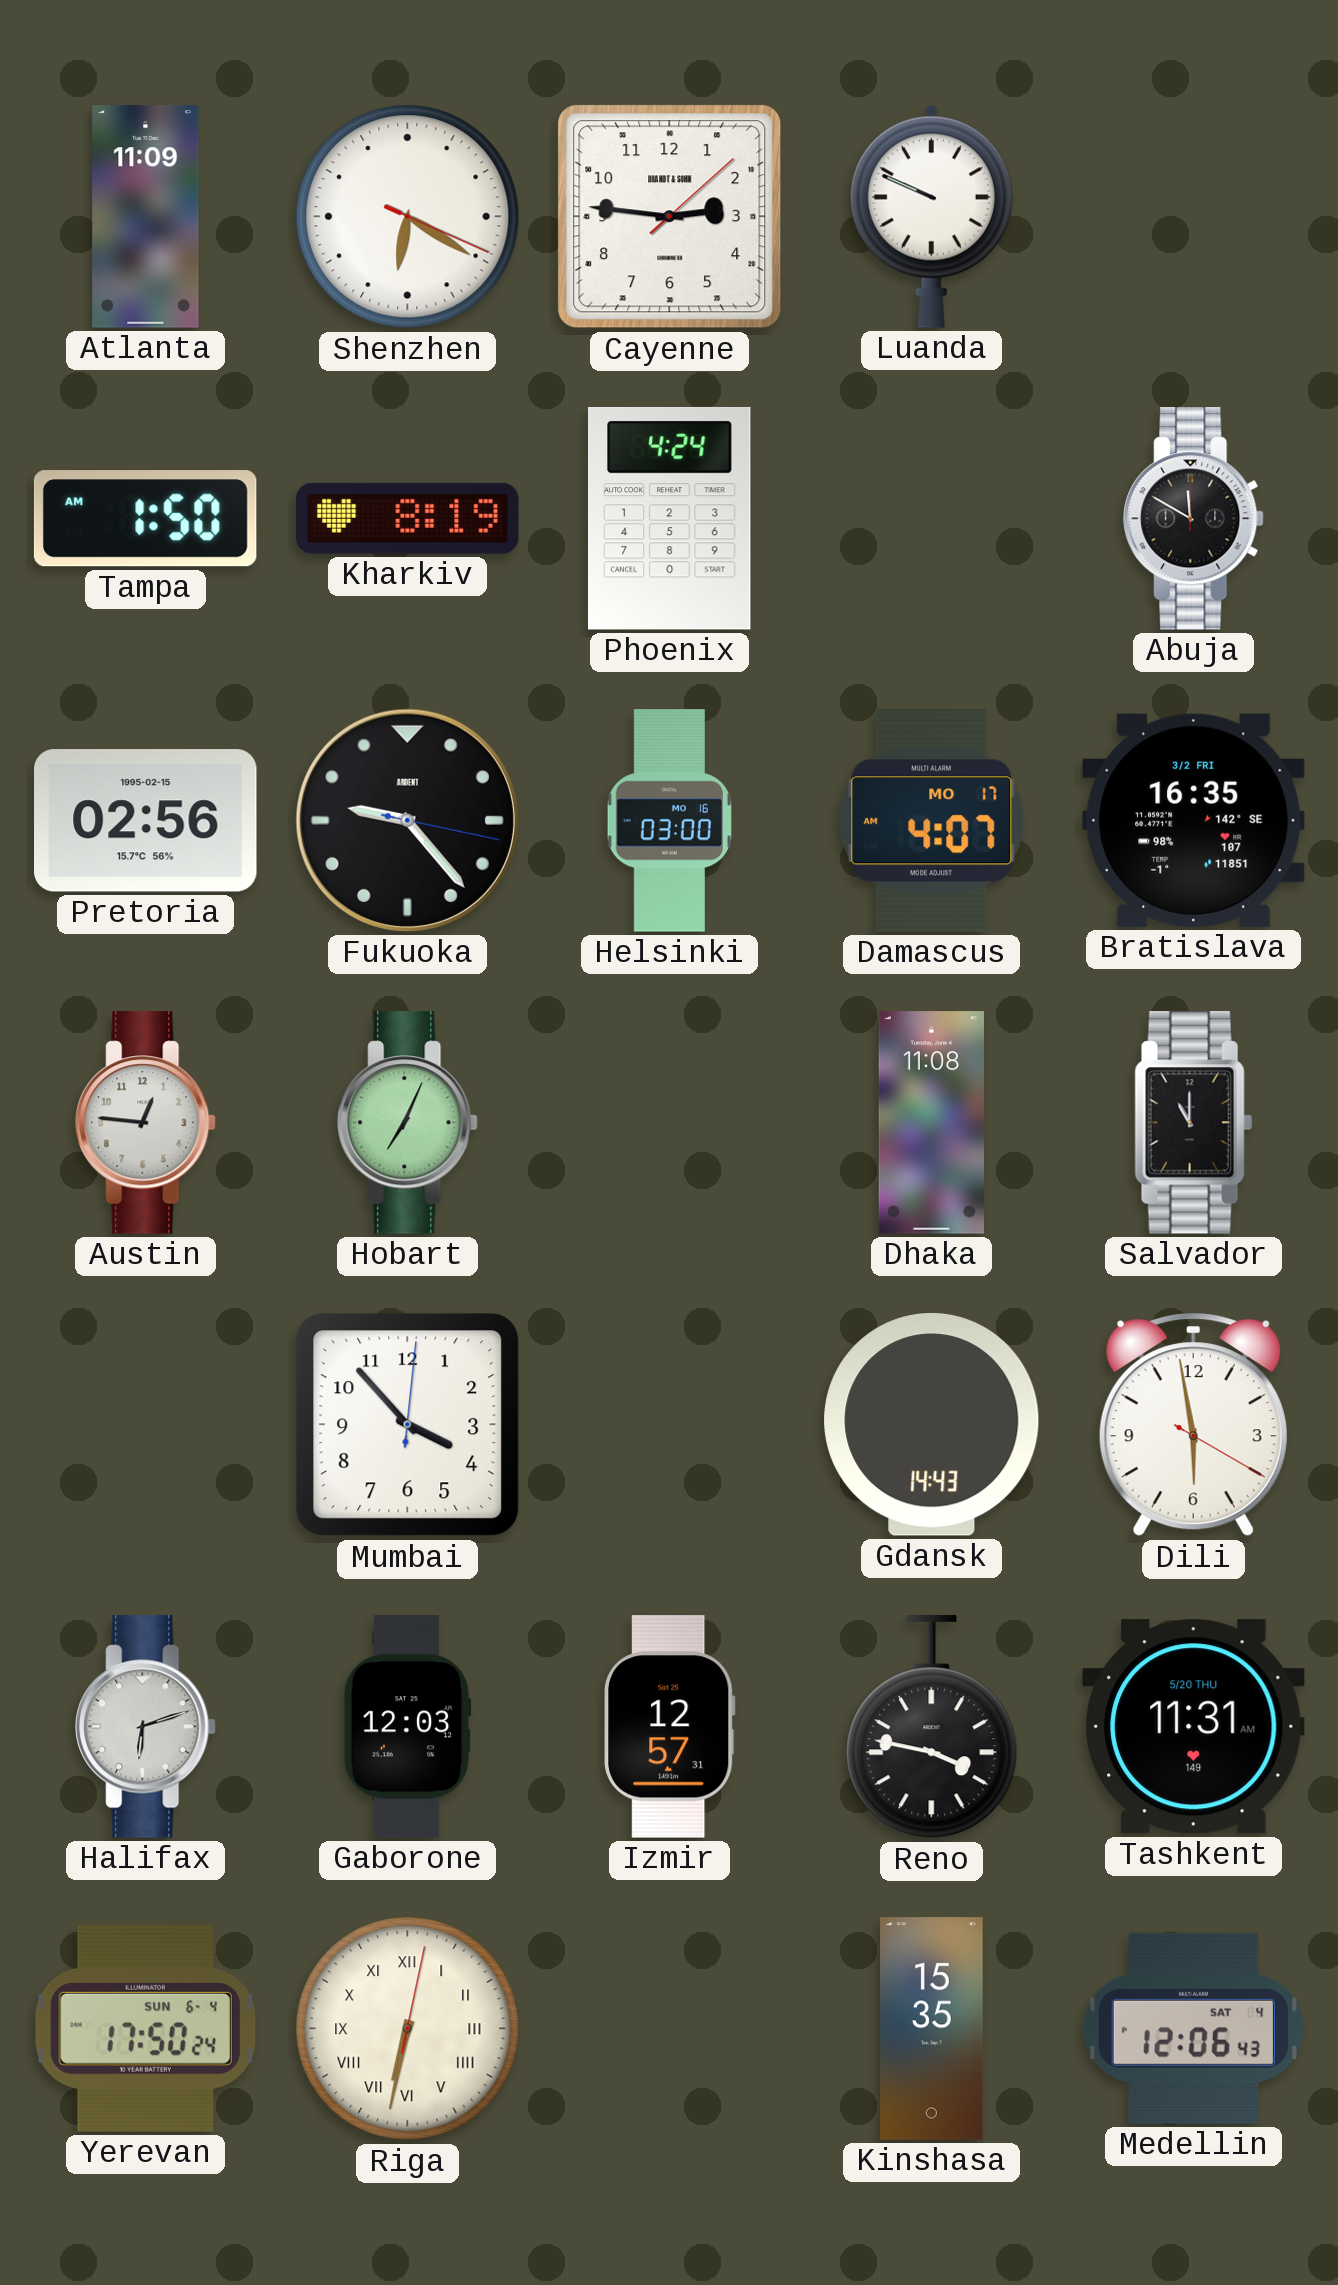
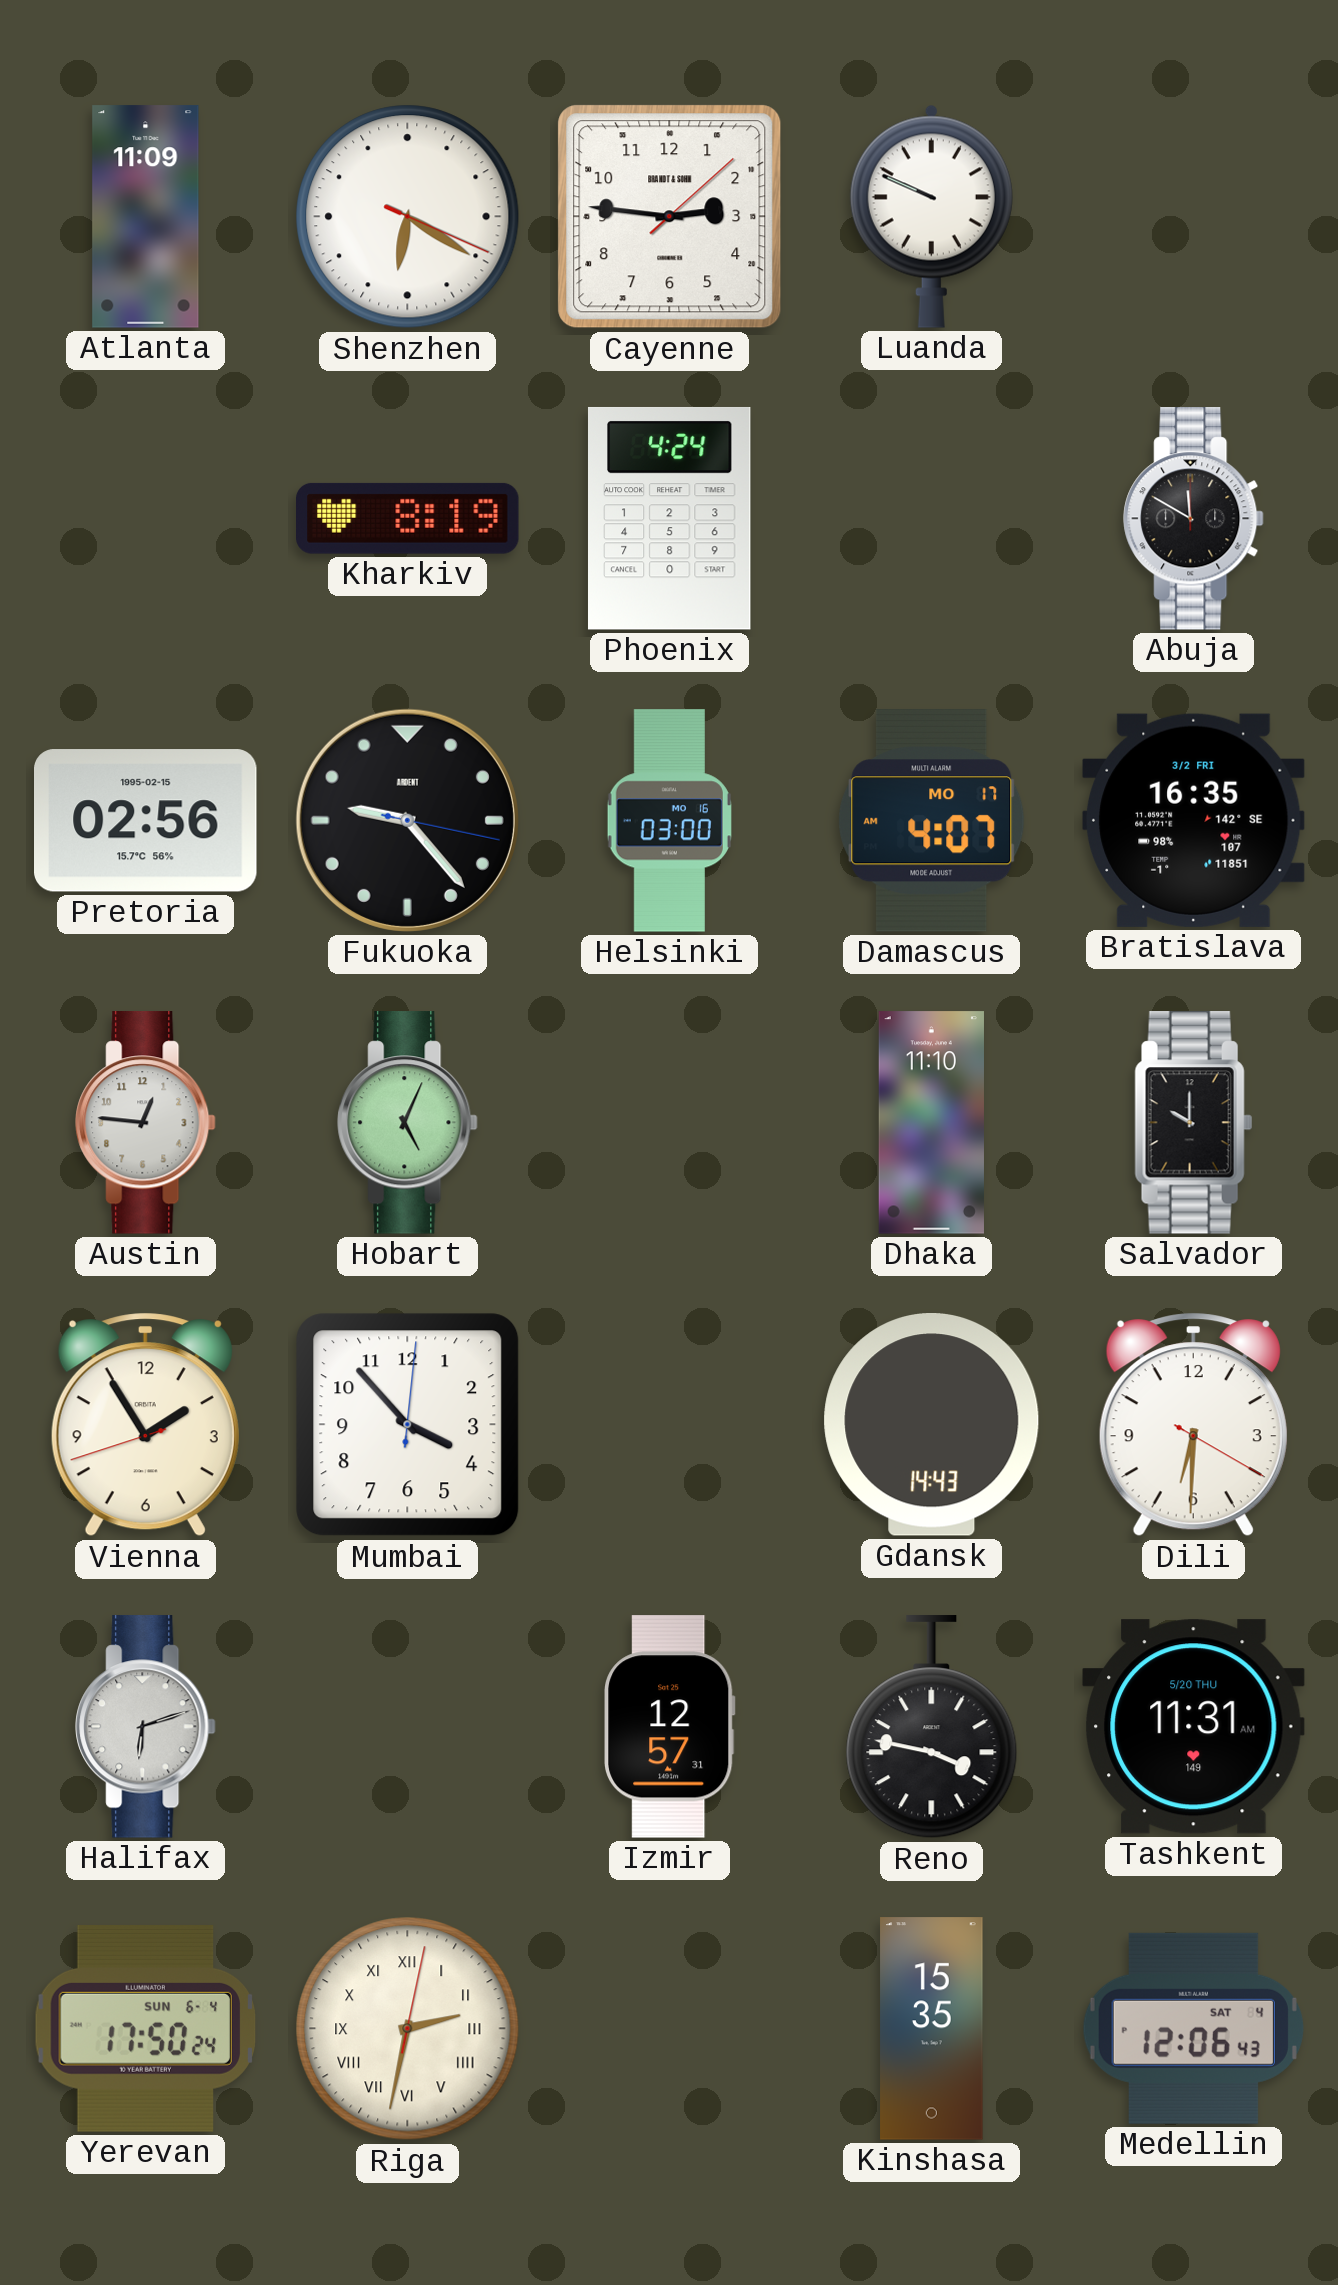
Tampa: 1:50 -> none
Hobart: 7:04 -> 5:04
Dhaka: 11:08 -> 11:10
Salvador: 11:00 -> 10:00
Vienna: none -> 1:54
Dili: 5:58 -> 6:30
Gaborone: 12:03 -> none
Riga: 6:32 -> 2:32
